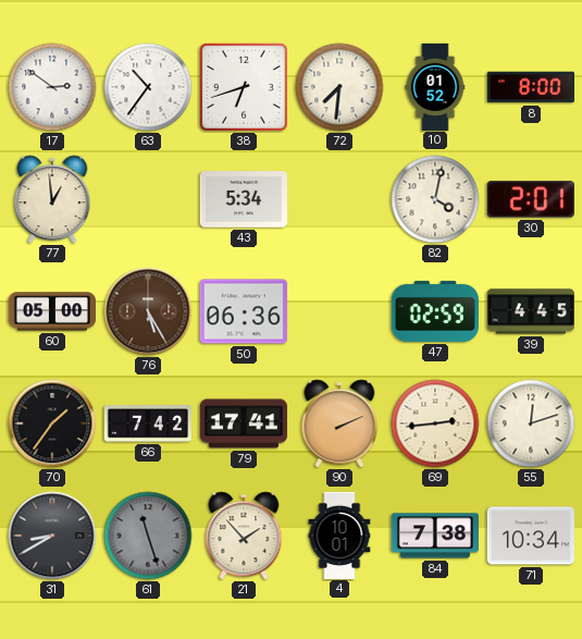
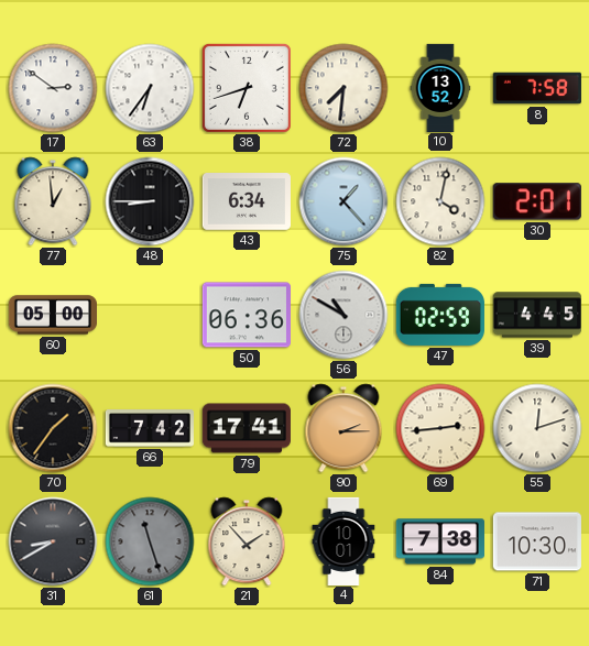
63: 10:36 -> 6:36
10: 01:52 -> 13:52
8: 8:00 -> 7:58
48: none -> 8:45
43: 5:34 -> 6:34
75: none -> 1:23
76: 5:25 -> none
56: none -> 10:50
90: 2:11 -> 2:15
71: 10:34 -> 10:30
